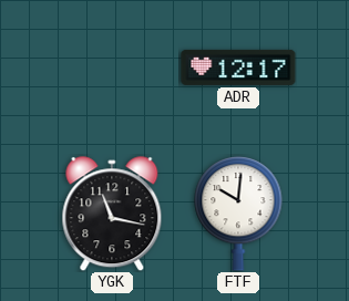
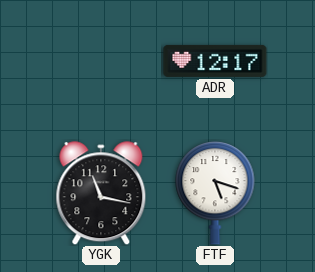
FTF: 10:01 -> 5:18
